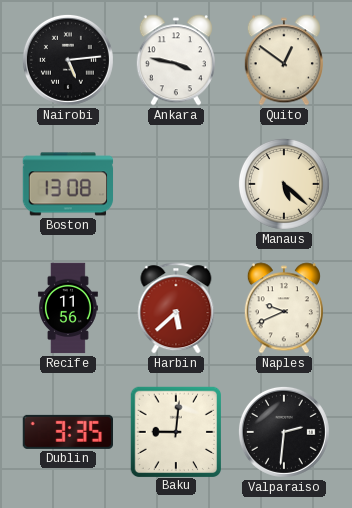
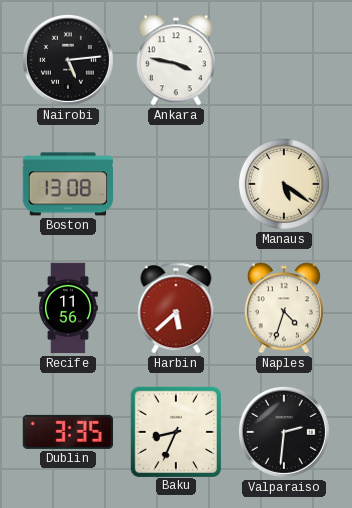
Quito: 12:51 -> none
Manaus: 5:22 -> 5:21
Naples: 9:41 -> 4:33
Baku: 9:01 -> 8:34
